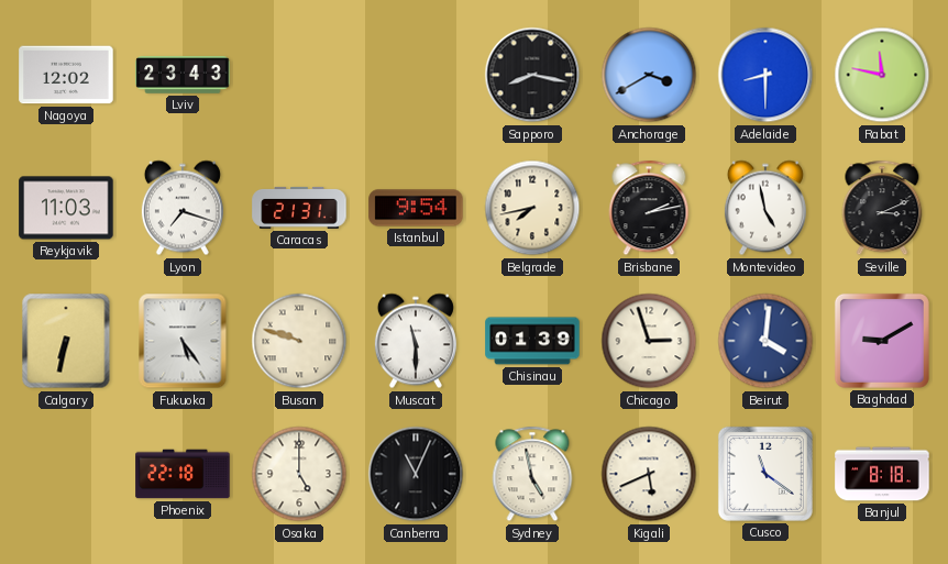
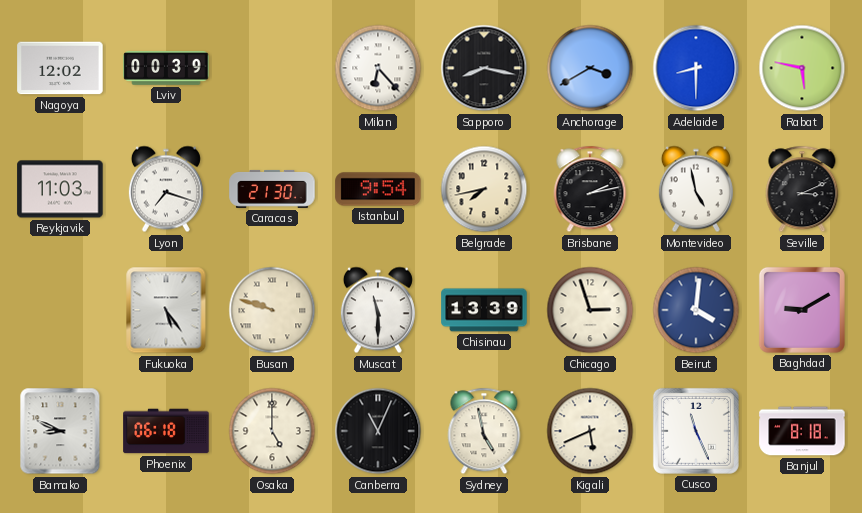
Lviv: 23:43 -> 00:39
Milan: none -> 6:23
Rabat: 11:47 -> 5:47
Caracas: 21:31 -> 21:30
Calgary: 6:32 -> none
Chisinau: 01:39 -> 13:39
Bamako: none -> 8:49
Phoenix: 22:18 -> 06:18
Cusco: 11:21 -> 11:26
